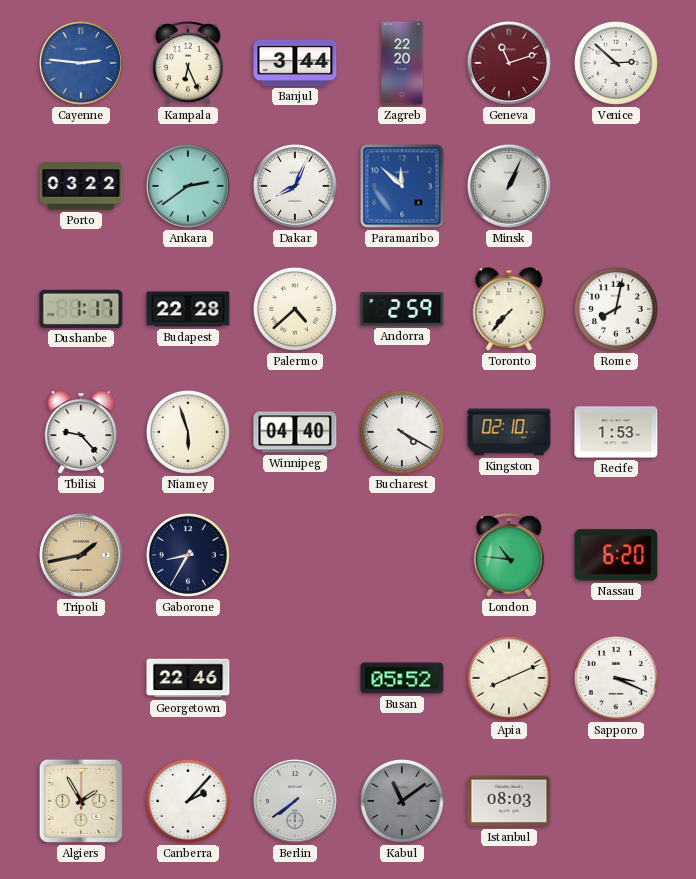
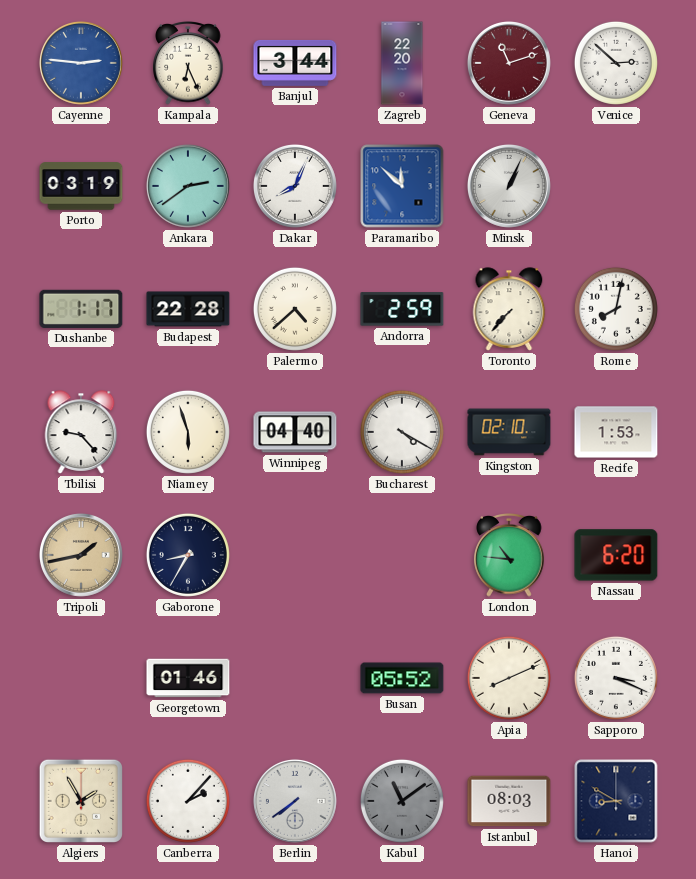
Porto: 03:22 -> 03:19
Georgetown: 22:46 -> 01:46
Hanoi: none -> 8:50
